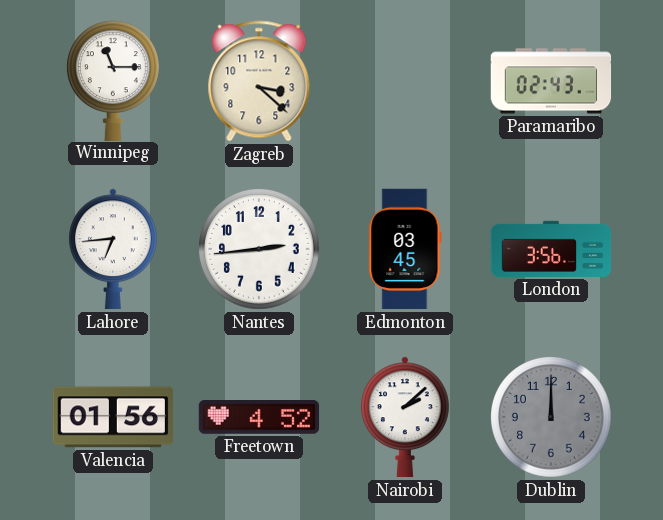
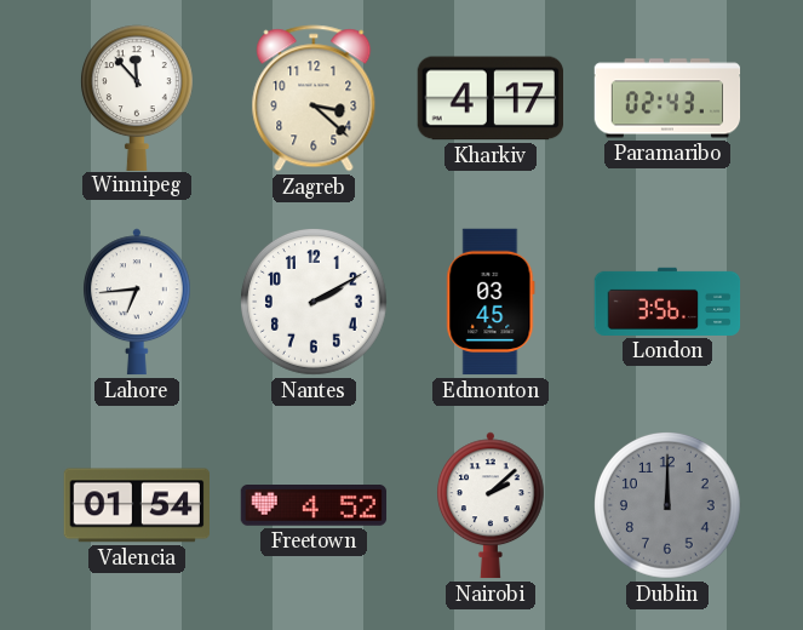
Winnipeg: 11:15 -> 11:53
Kharkiv: none -> 4:17
Nantes: 2:44 -> 2:10
Valencia: 01:56 -> 01:54
